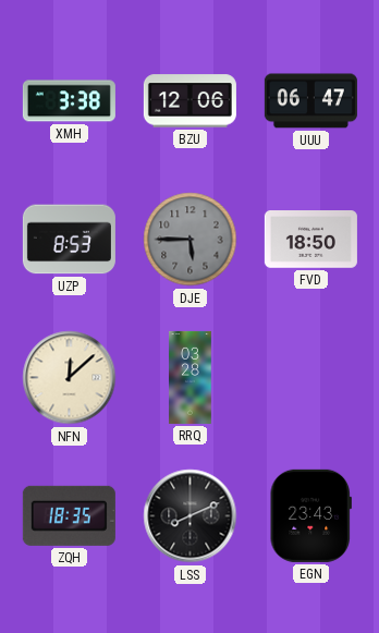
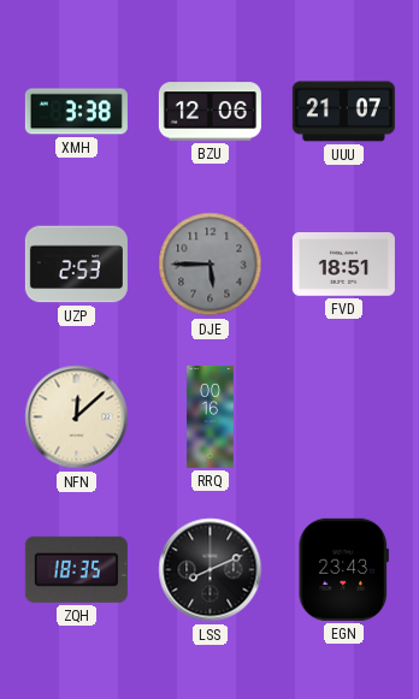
UUU: 06:47 -> 21:07
UZP: 8:53 -> 2:53
FVD: 18:50 -> 18:51
RRQ: 03:28 -> 00:16
